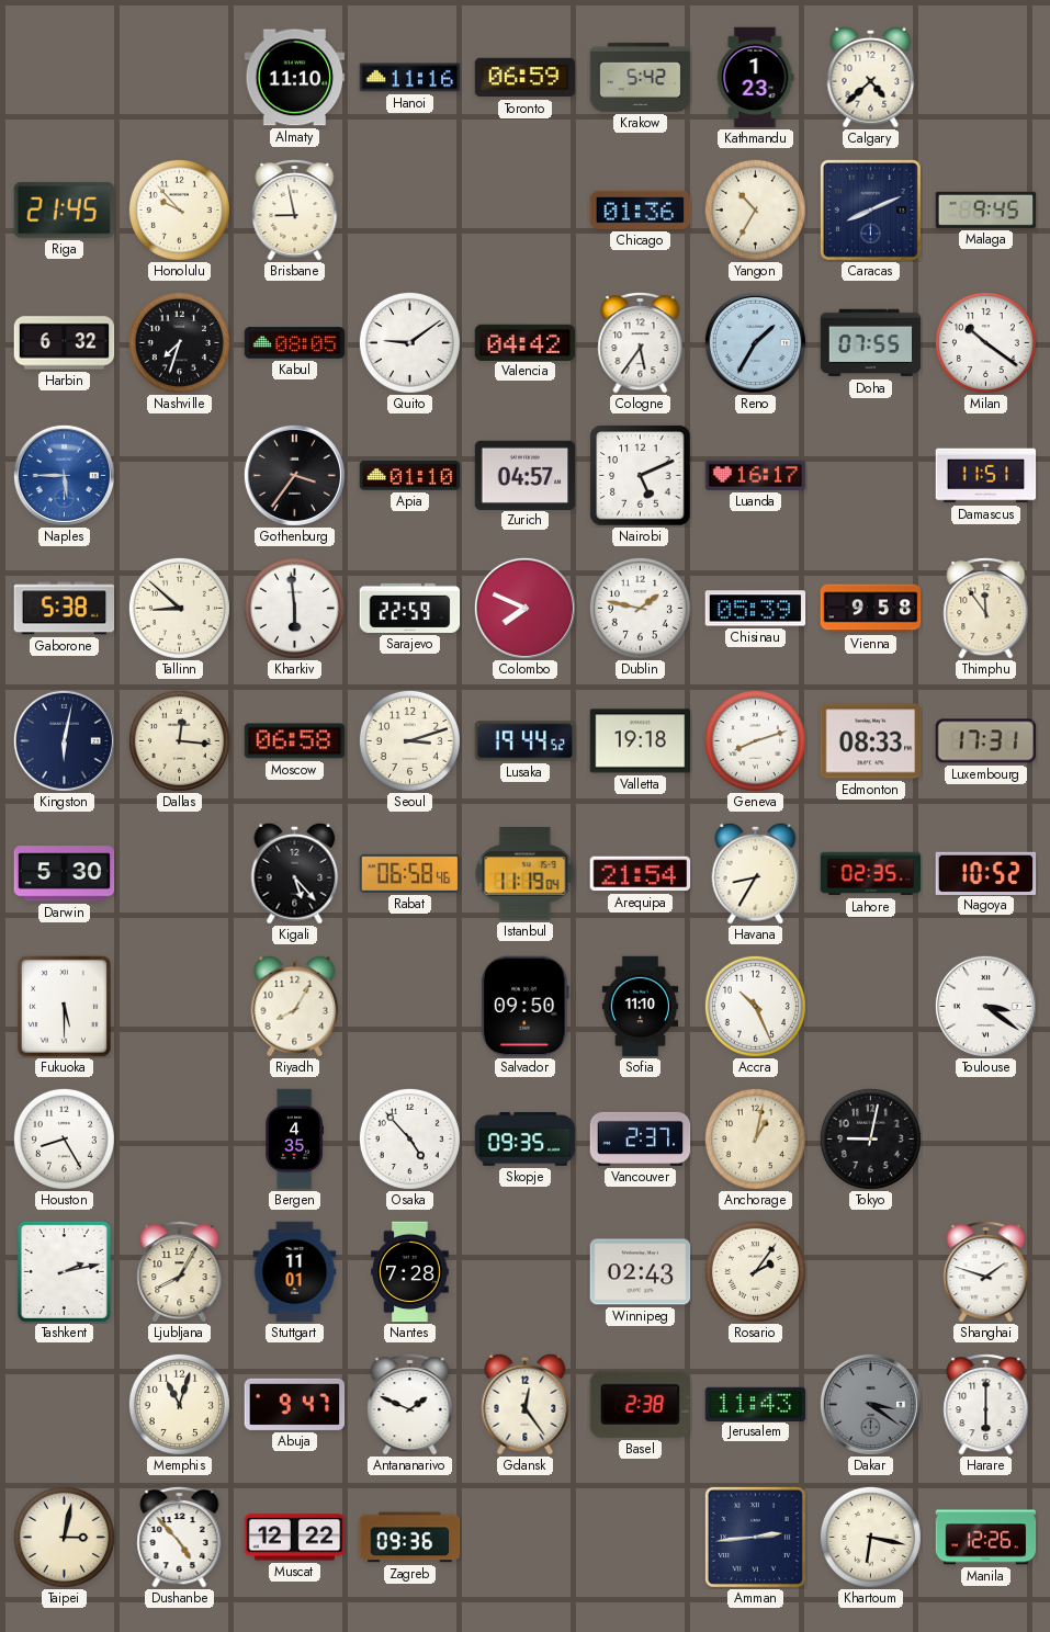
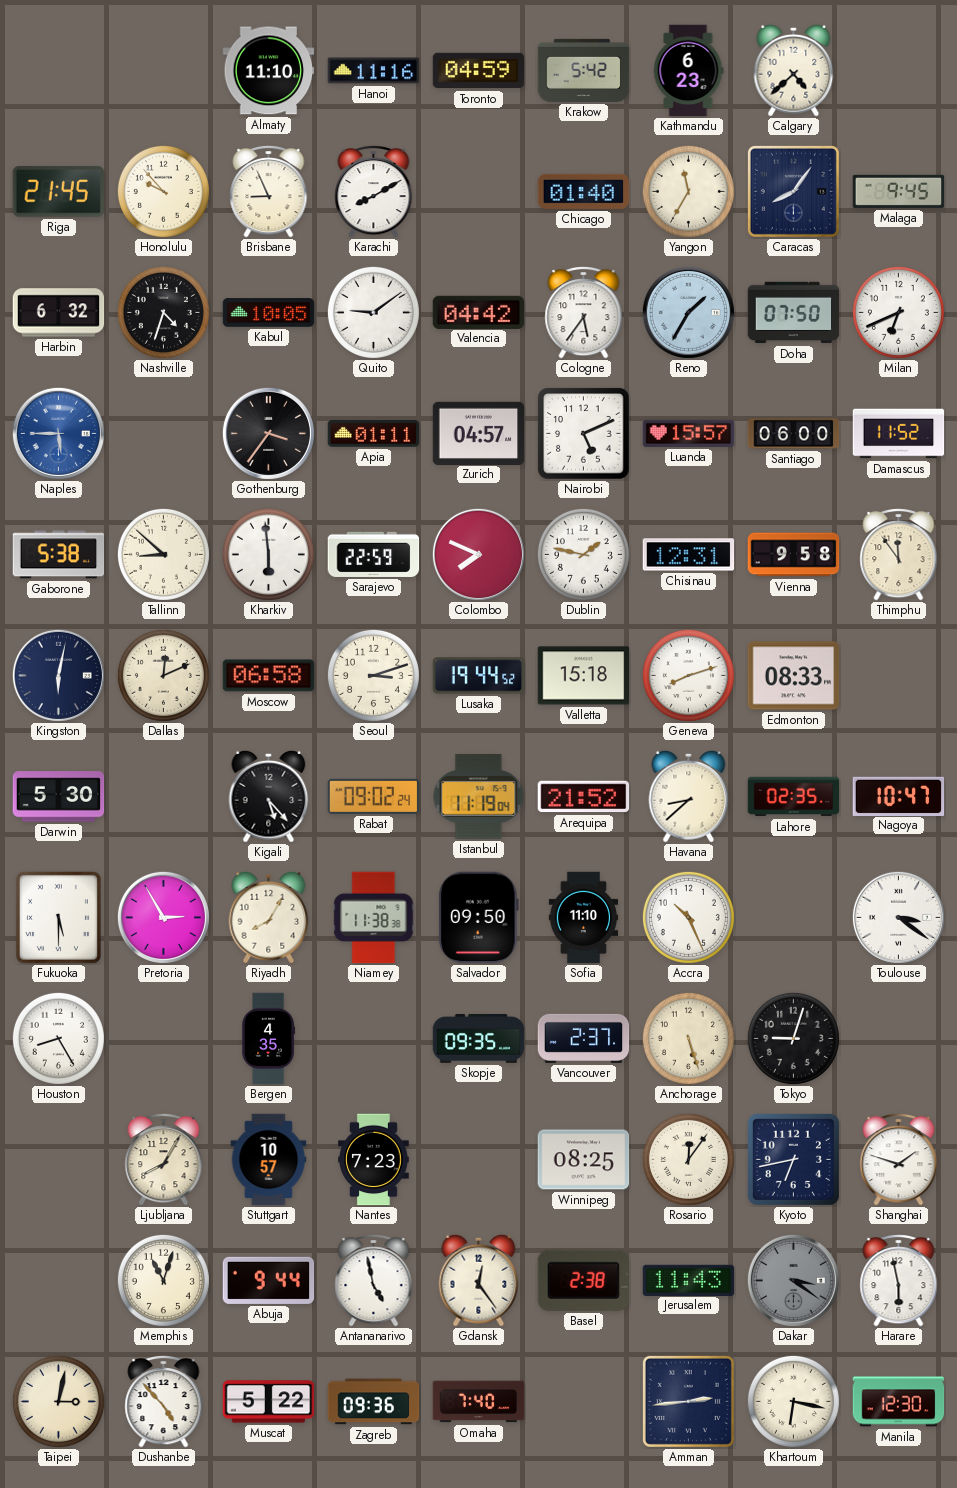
Toronto: 06:59 -> 04:59
Kathmandu: 1:23 -> 6:23
Brisbane: 8:58 -> 8:56
Karachi: none -> 8:10
Chicago: 01:36 -> 01:40
Yangon: 10:35 -> 11:35
Caracas: 8:11 -> 8:06
Nashville: 7:33 -> 4:33
Kabul: 08:05 -> 10:05
Doha: 07:55 -> 07:50
Milan: 10:21 -> 6:41
Apia: 01:10 -> 01:11
Luanda: 16:17 -> 15:57
Santiago: none -> 06:00
Damascus: 11:51 -> 11:52
Chisinau: 05:39 -> 12:31
Dallas: 12:16 -> 12:11
Valletta: 19:18 -> 15:18
Luxembourg: 17:31 -> none
Rabat: 06:58 -> 09:02
Arequipa: 21:54 -> 21:52
Havana: 8:35 -> 8:38
Nagoya: 10:52 -> 10:47
Pretoria: none -> 2:55
Niamey: none -> 11:38
Osaka: 4:53 -> none
Anchorage: 1:02 -> 5:27
Tokyo: 9:02 -> 9:03
Tashkent: 2:13 -> none
Stuttgart: 11:01 -> 10:57
Nantes: 7:28 -> 7:23
Winnipeg: 02:43 -> 08:25
Rosario: 2:06 -> 12:06
Kyoto: none -> 6:43
Abuja: 9:47 -> 9:44
Antananarivo: 1:49 -> 4:58
Harare: 6:00 -> 5:58
Muscat: 12:22 -> 5:22
Omaha: none -> 7:40
Manila: 12:26 -> 12:30
